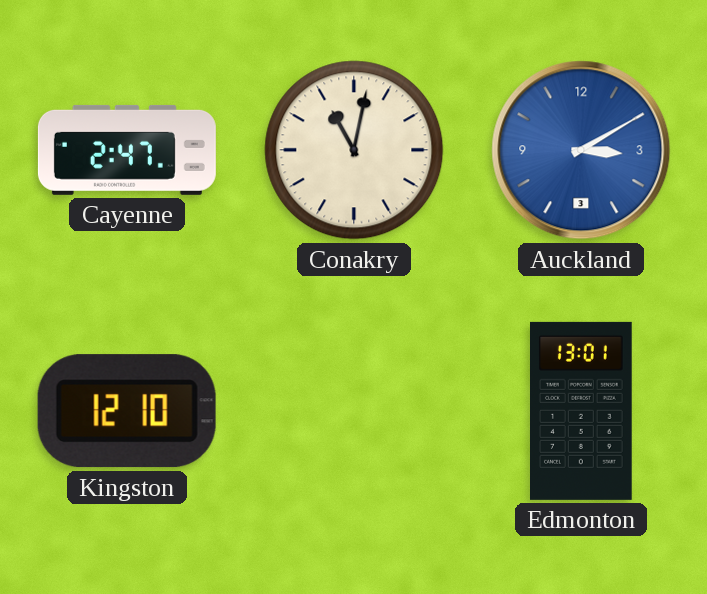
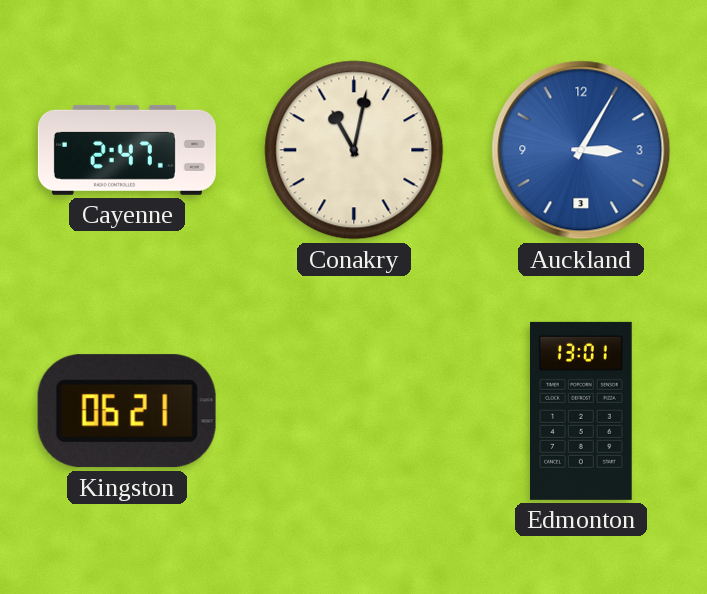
Auckland: 3:10 -> 3:05
Kingston: 12:10 -> 06:21
